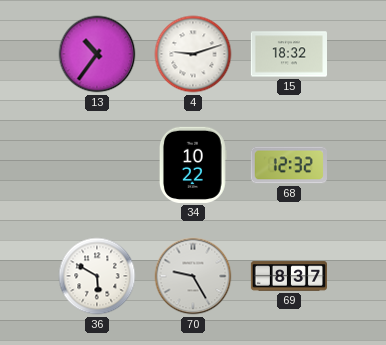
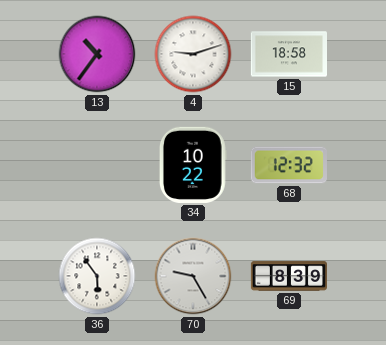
15: 18:32 -> 18:58
36: 5:50 -> 5:54
69: 8:37 -> 8:39
